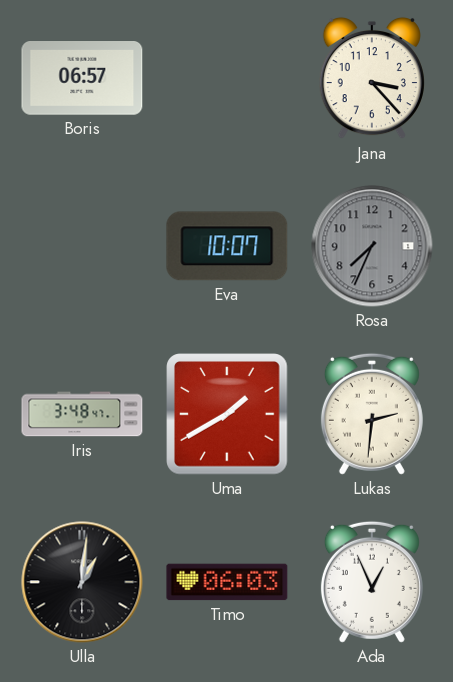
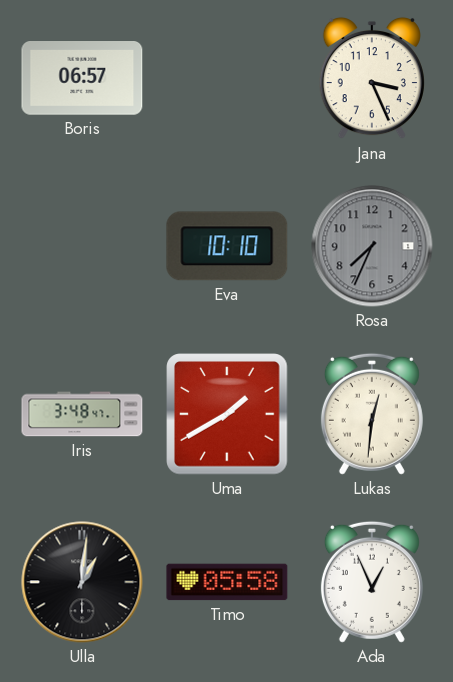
Jana: 3:23 -> 3:26
Eva: 10:07 -> 10:10
Lukas: 2:31 -> 12:31
Timo: 06:03 -> 05:58
